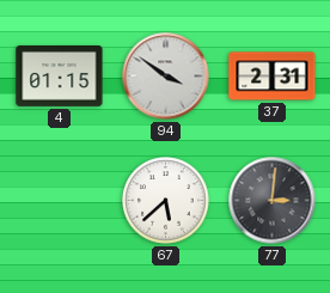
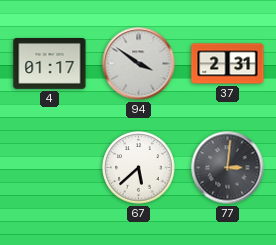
4: 01:15 -> 01:17
